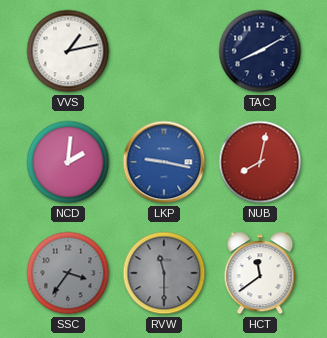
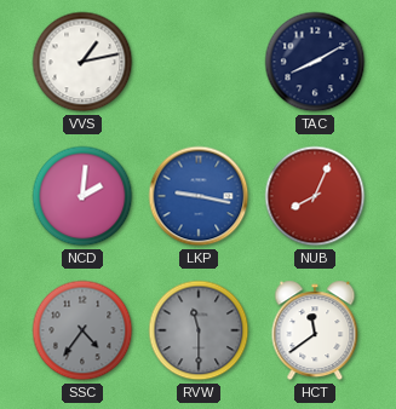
NUB: 8:02 -> 8:04
SSC: 3:36 -> 4:36
